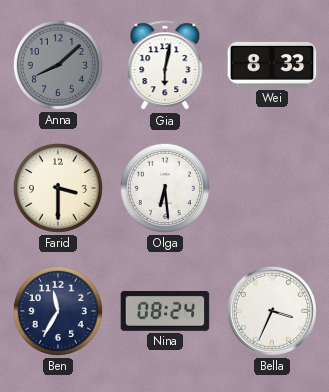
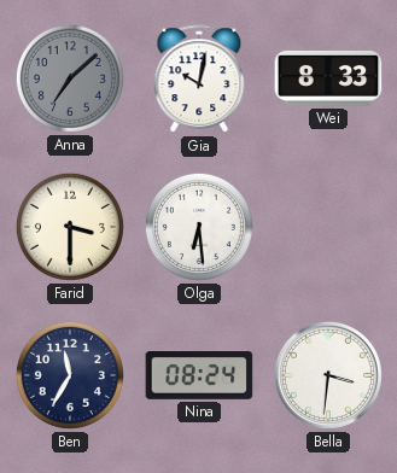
Anna: 8:08 -> 7:08
Gia: 6:02 -> 10:02
Bella: 3:34 -> 3:31
